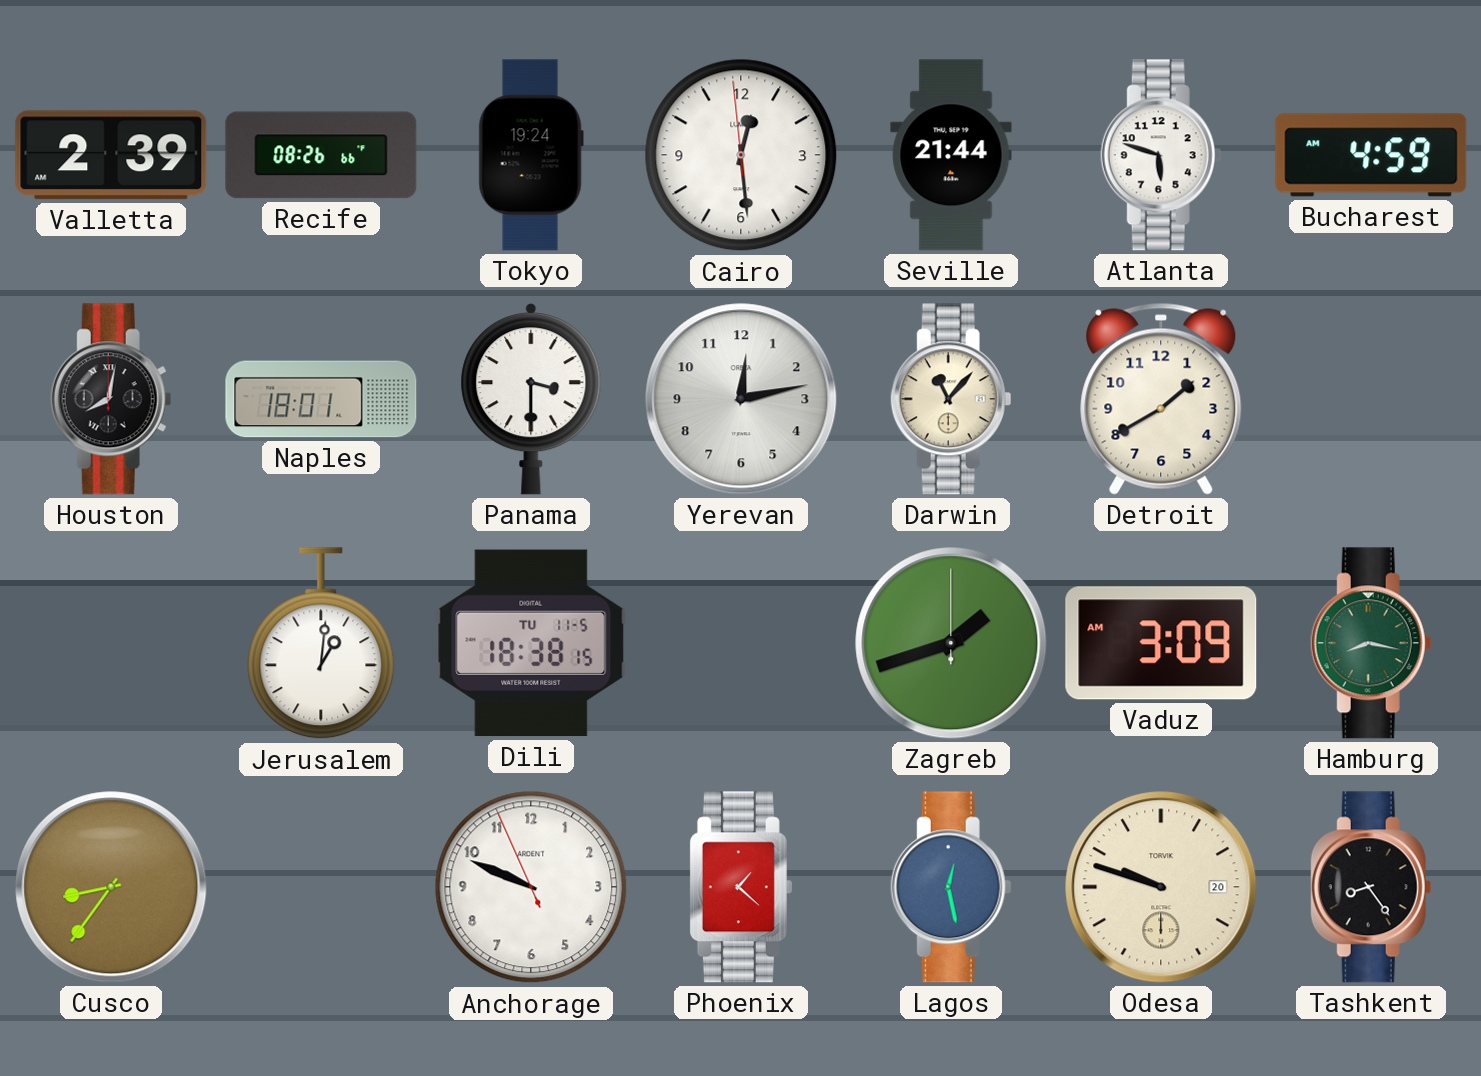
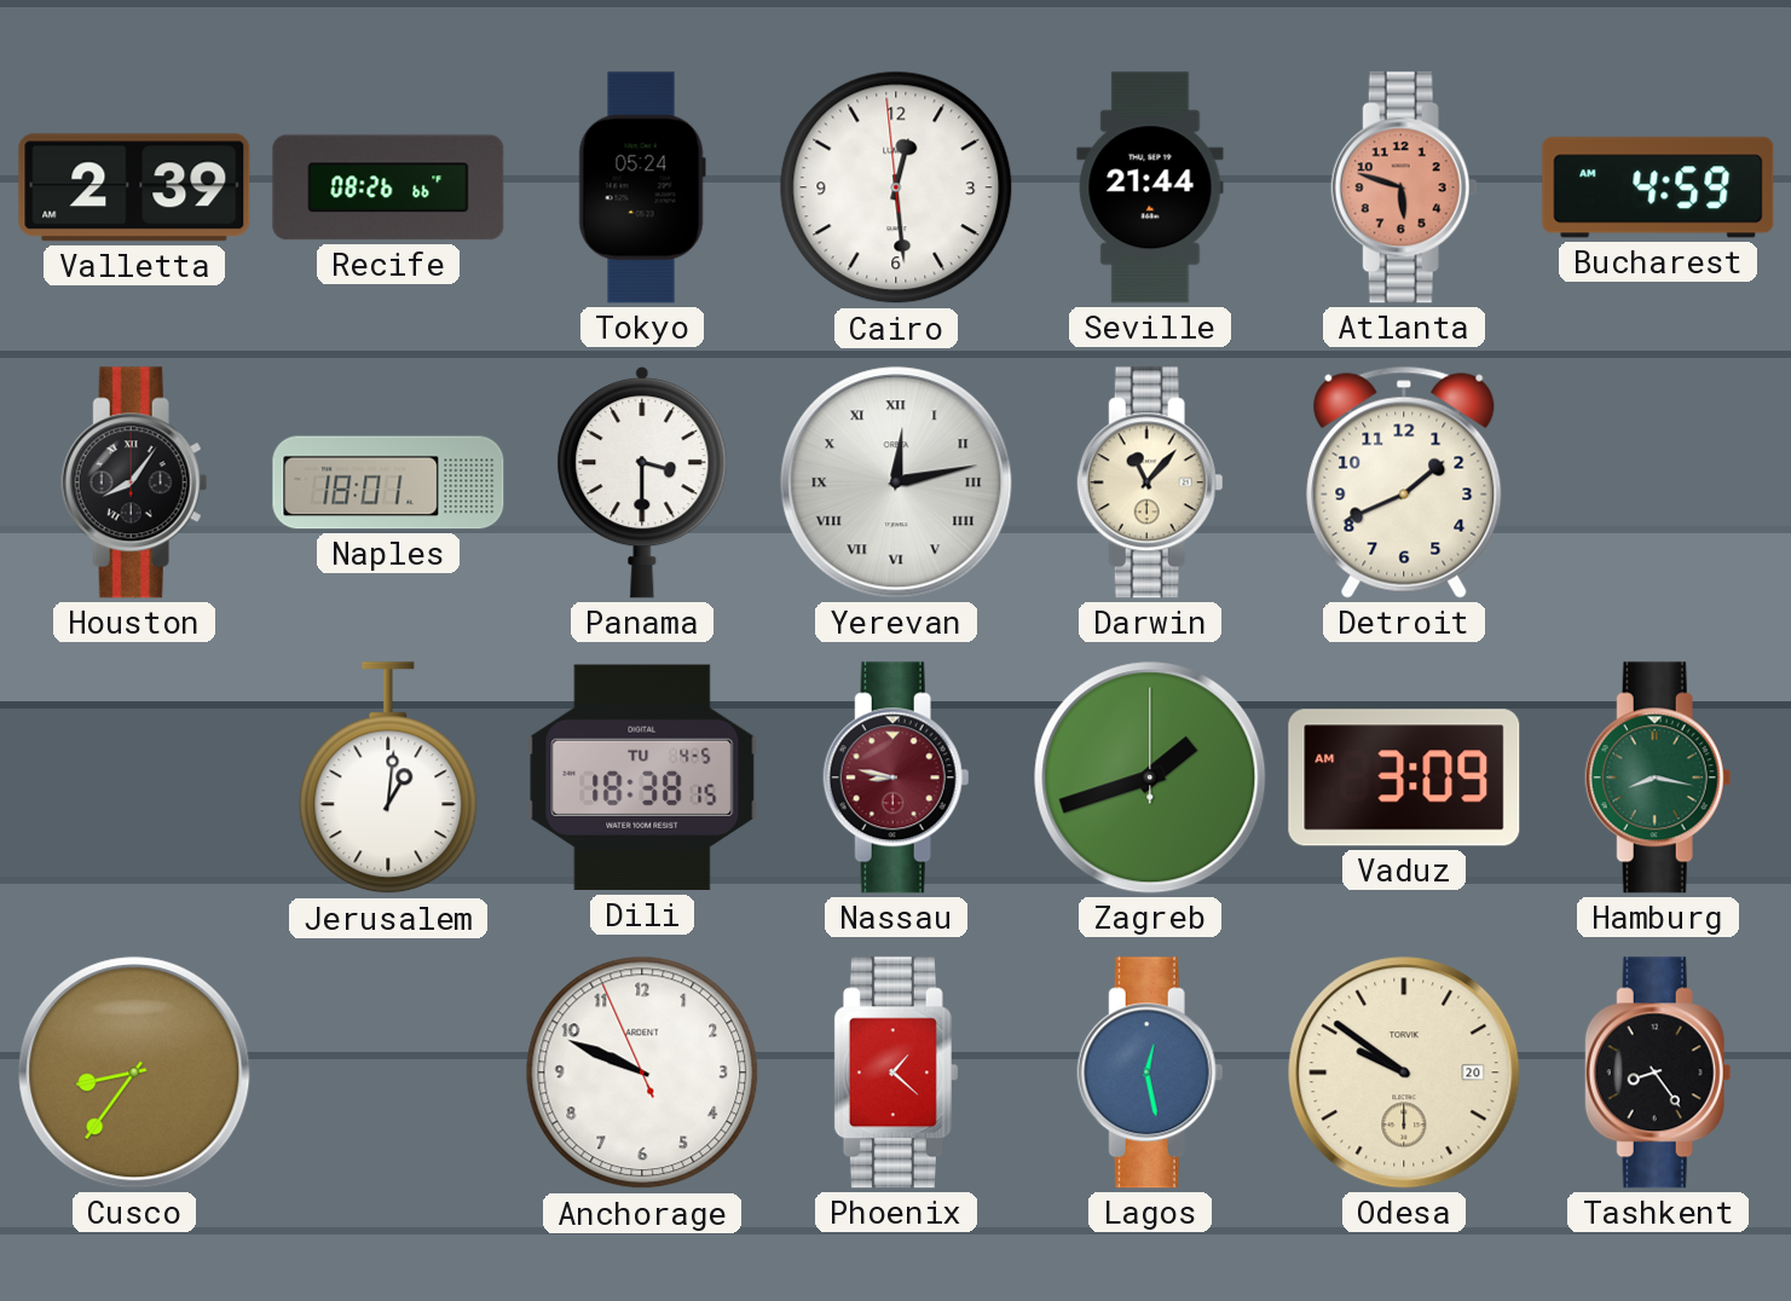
Tokyo: 19:24 -> 05:24
Atlanta dial: white -> salmon
Houston: 8:02 -> 8:06
Yerevan numerals: Arabic -> Roman
Detroit: 1:40 -> 1:41
Dili date: TU 11-5 -> TU 4-5
Nassau: none -> 8:47
Odesa: 9:48 -> 9:51
